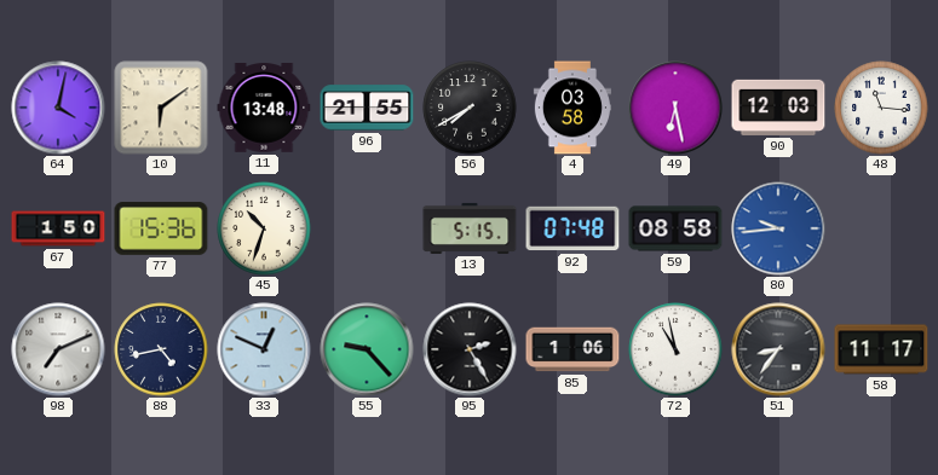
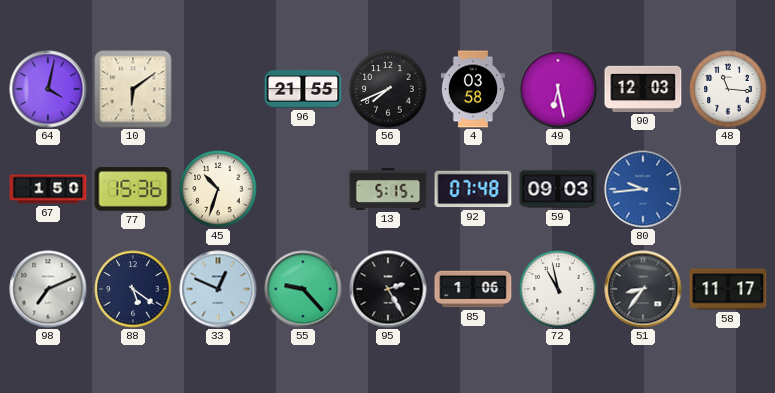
11: 13:48 -> none
56: 7:40 -> 7:41
59: 08:58 -> 09:03
88: 4:43 -> 5:21
